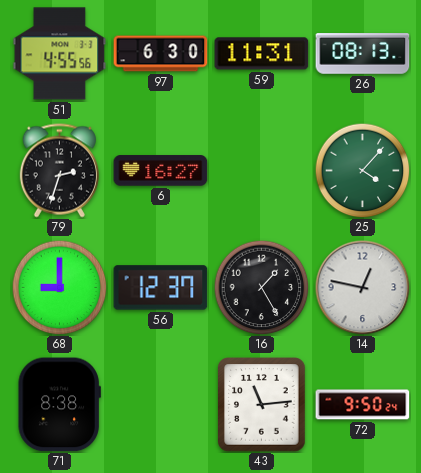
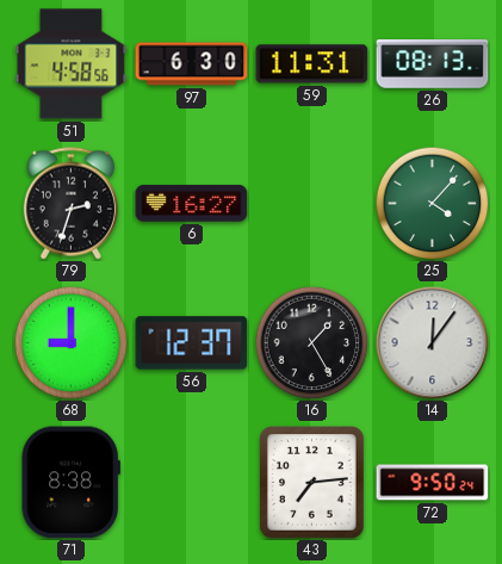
51: 4:55 -> 4:58
14: 12:47 -> 12:06
43: 11:14 -> 7:14
